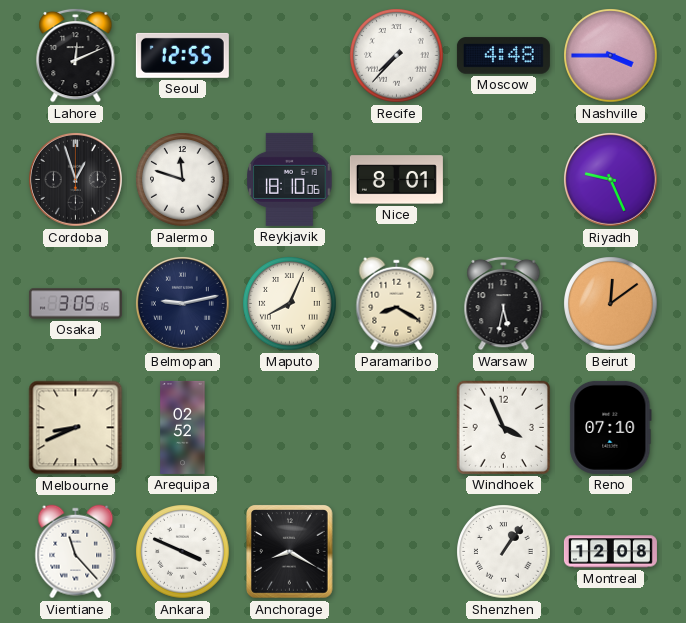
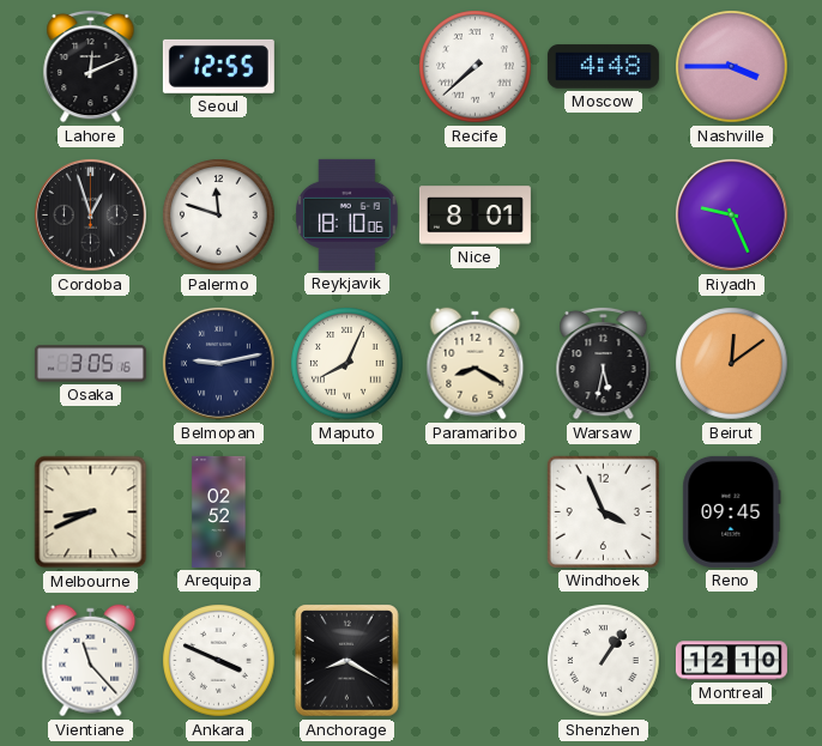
Recife: 7:37 -> 7:38
Reno: 07:10 -> 09:45
Montreal: 12:08 -> 12:10
